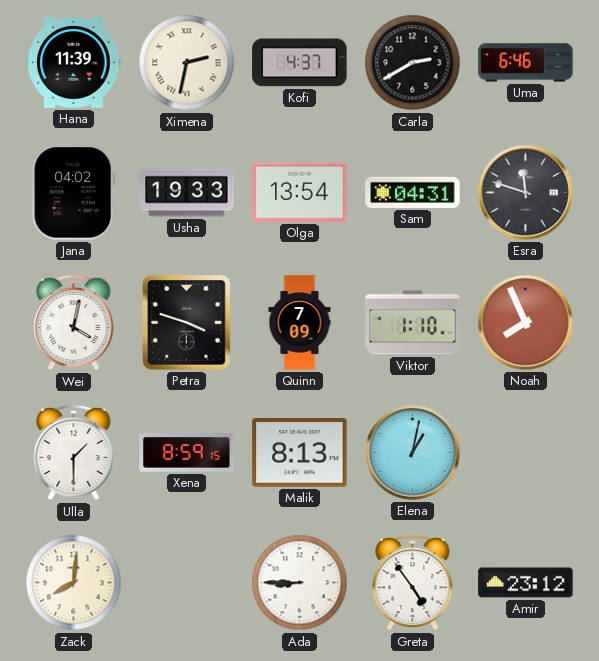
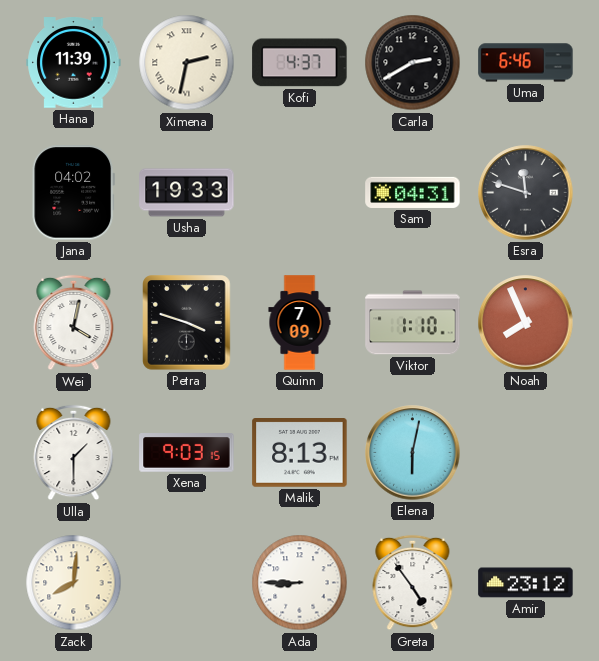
Olga: 13:54 -> none
Xena: 8:59 -> 9:03
Elena: 1:02 -> 6:02
